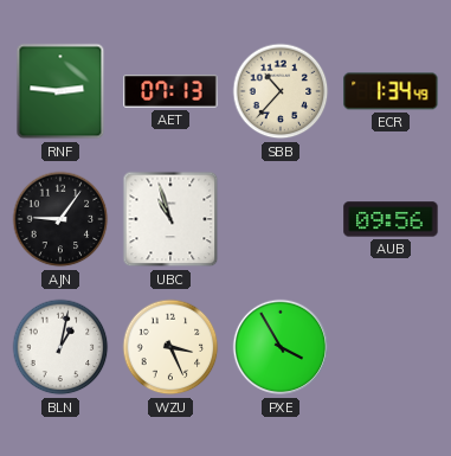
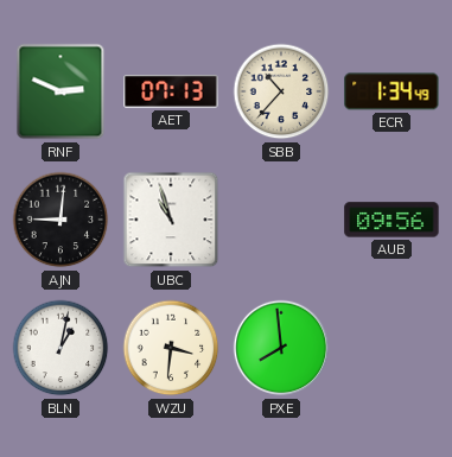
RNF: 2:46 -> 2:49
AJN: 9:06 -> 9:01
WZU: 3:26 -> 3:31
PXE: 3:55 -> 7:59
